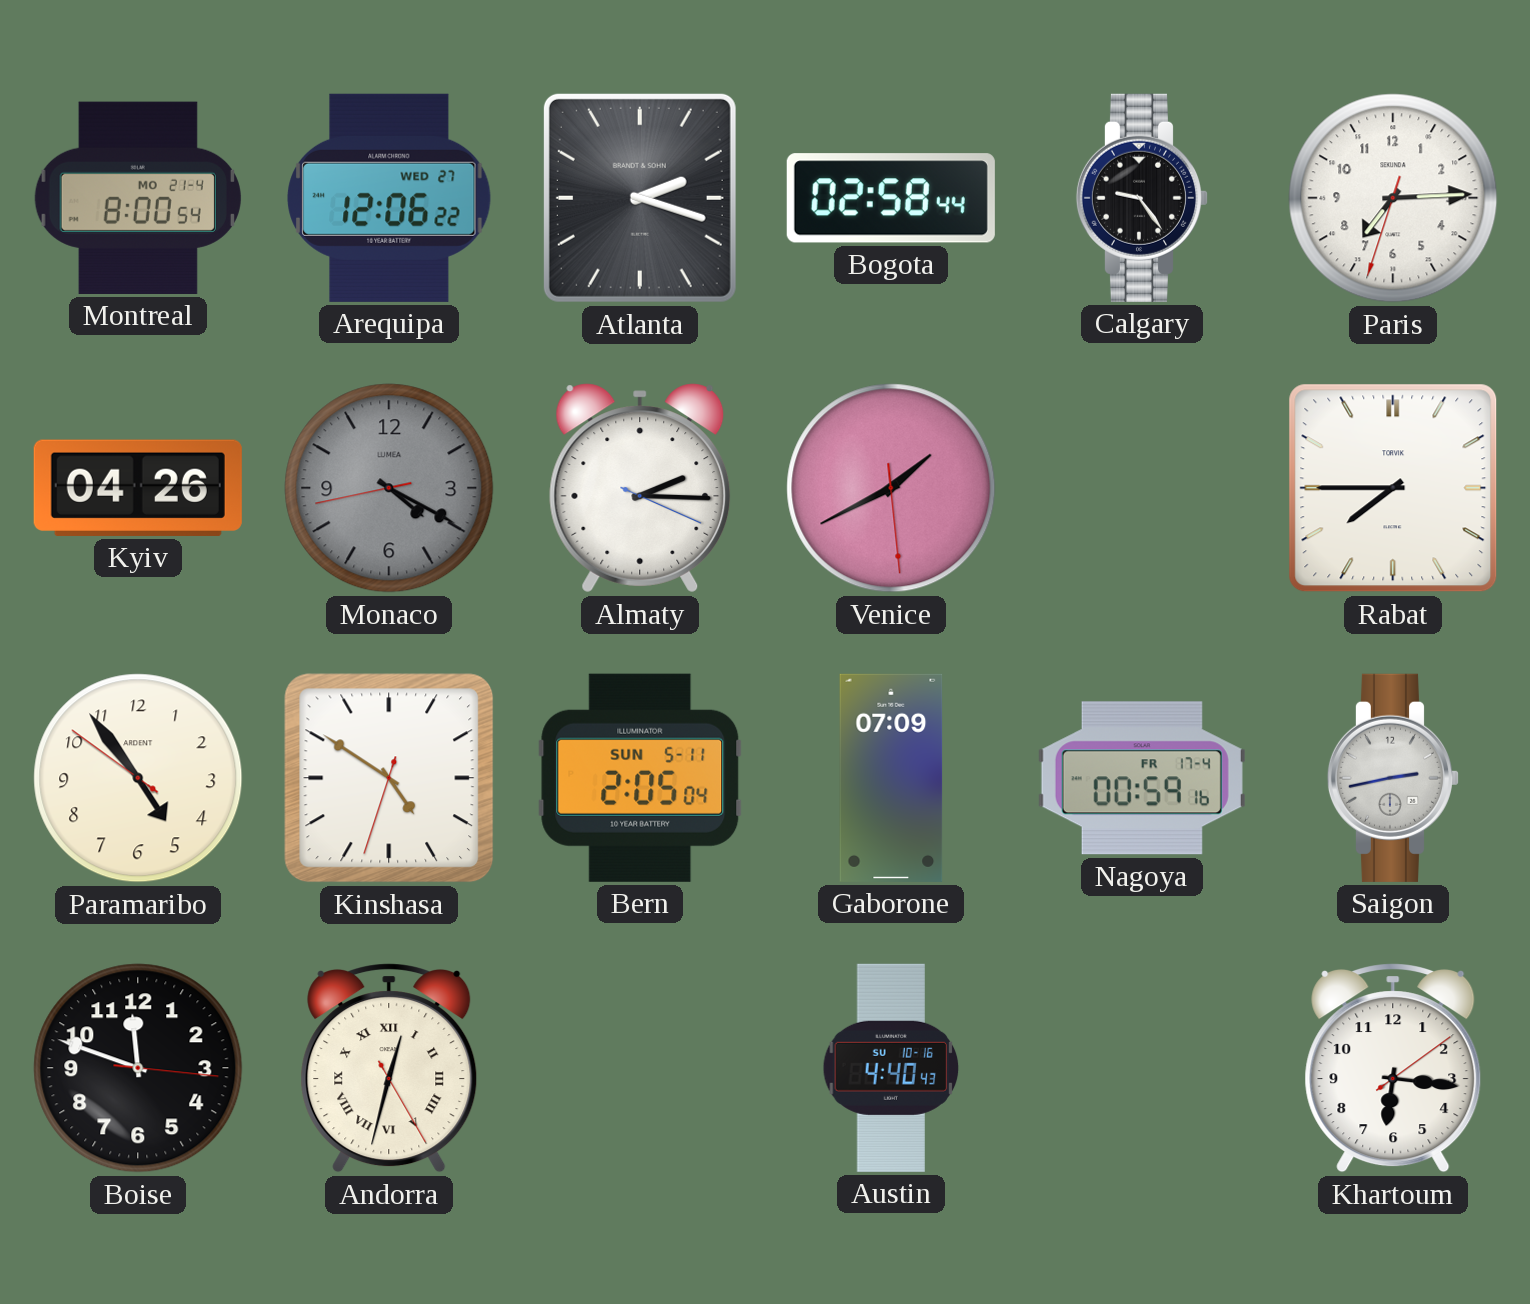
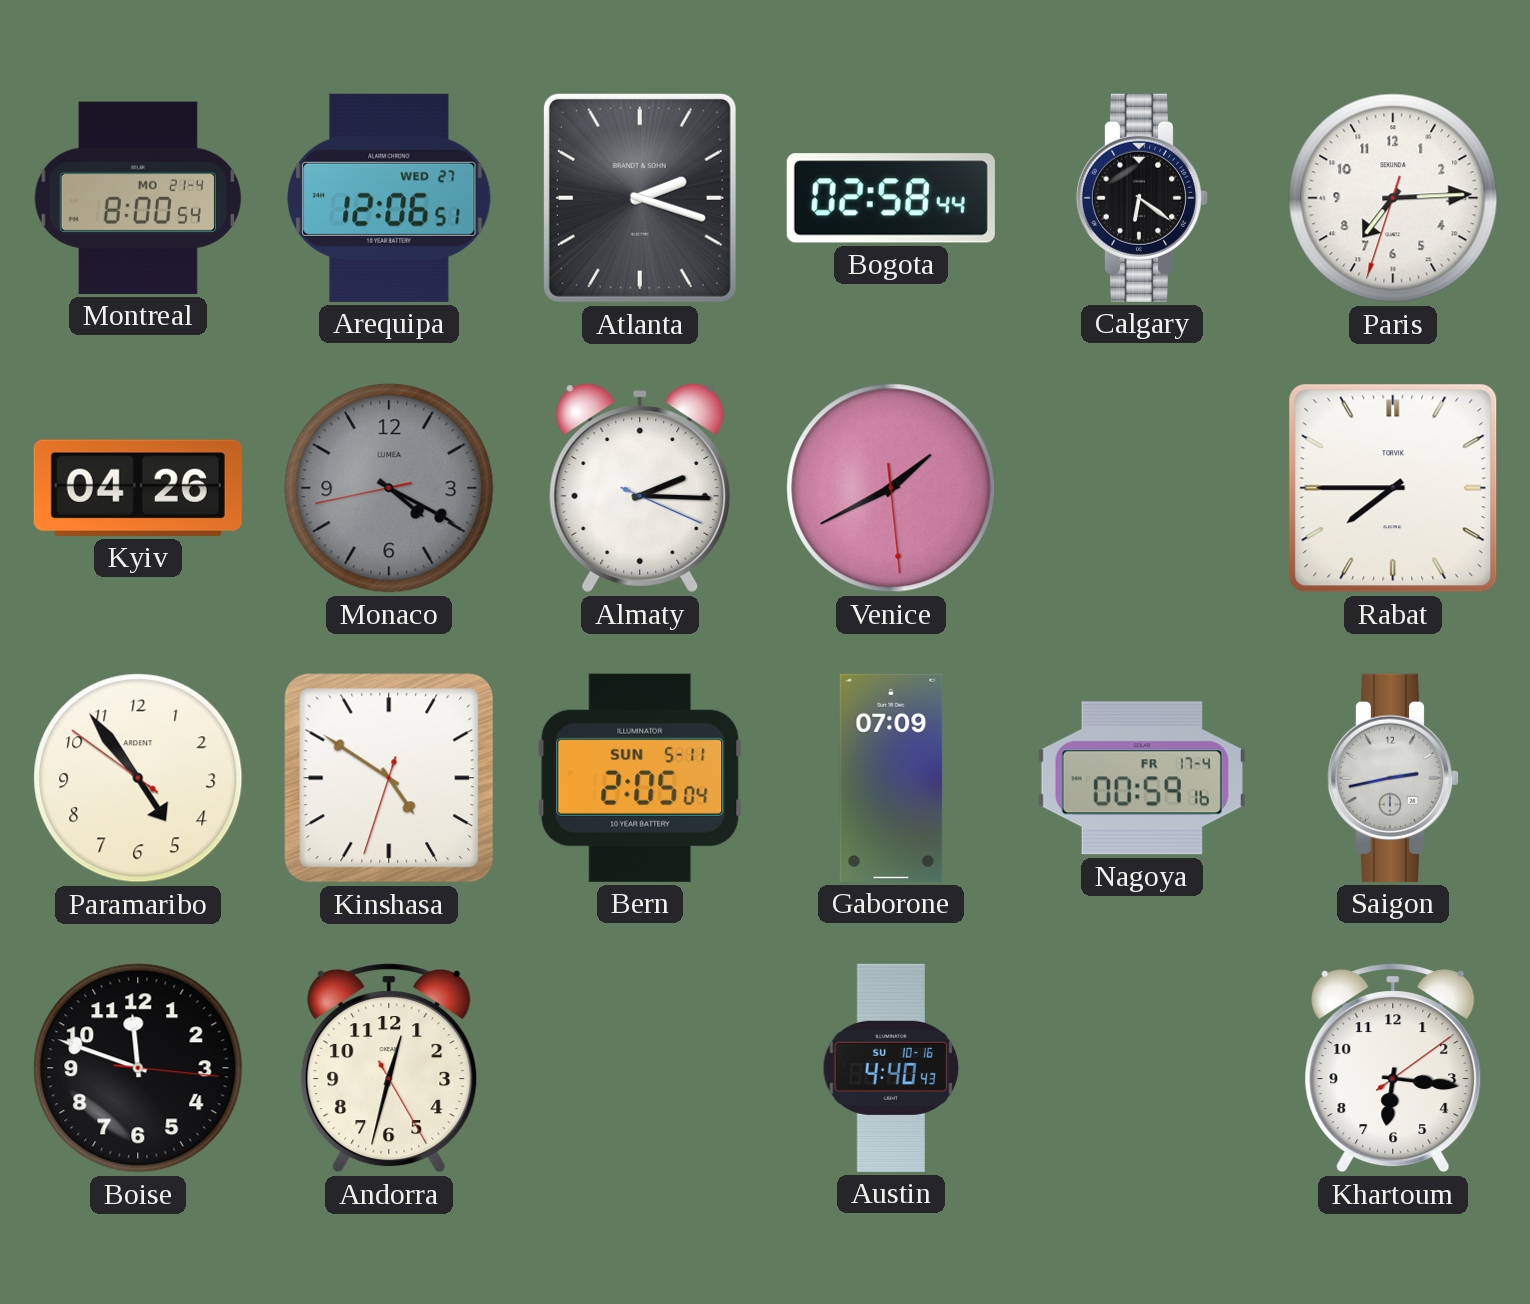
Arequipa: 12:06:22 -> 12:06:51
Calgary: 9:24 -> 6:21
Andorra numerals: Roman -> Arabic
